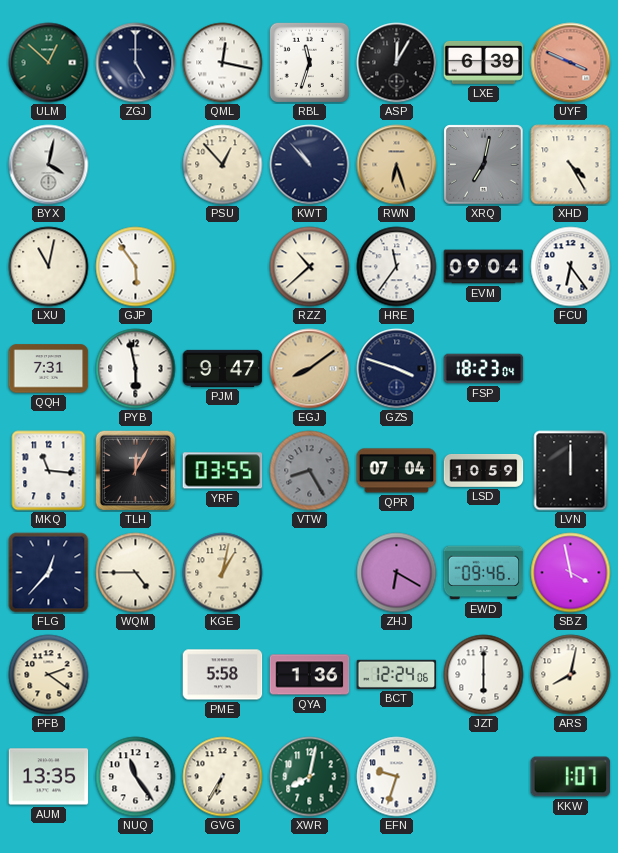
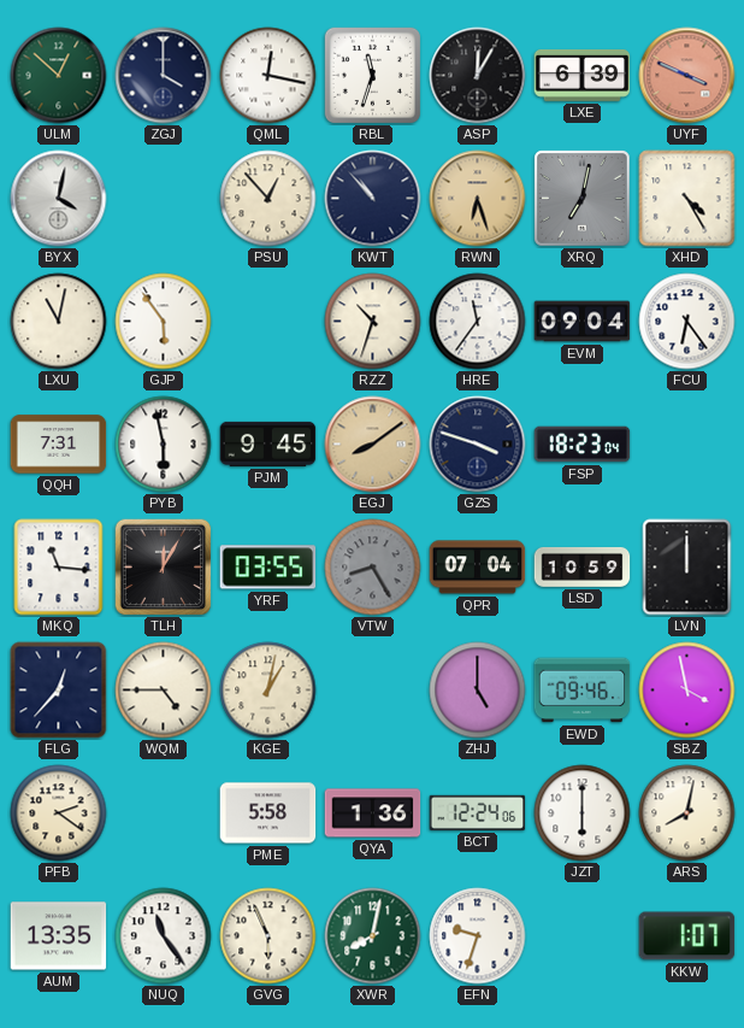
ZGJ: 5:00 -> 4:00
RZZ: 10:38 -> 10:33
PJM: 9:47 -> 9:45
ZHJ: 6:20 -> 5:00
GVG: 6:35 -> 5:56
